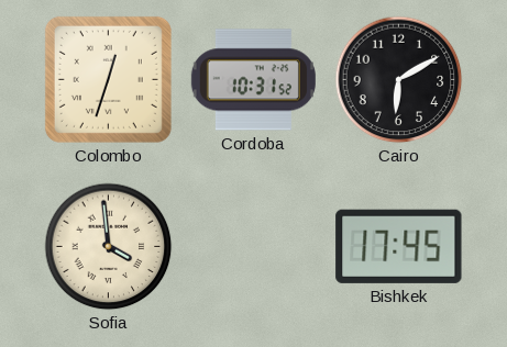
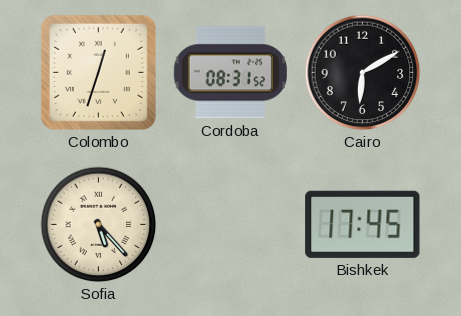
Cordoba: 10:31 -> 08:31
Sofia: 3:59 -> 5:23
